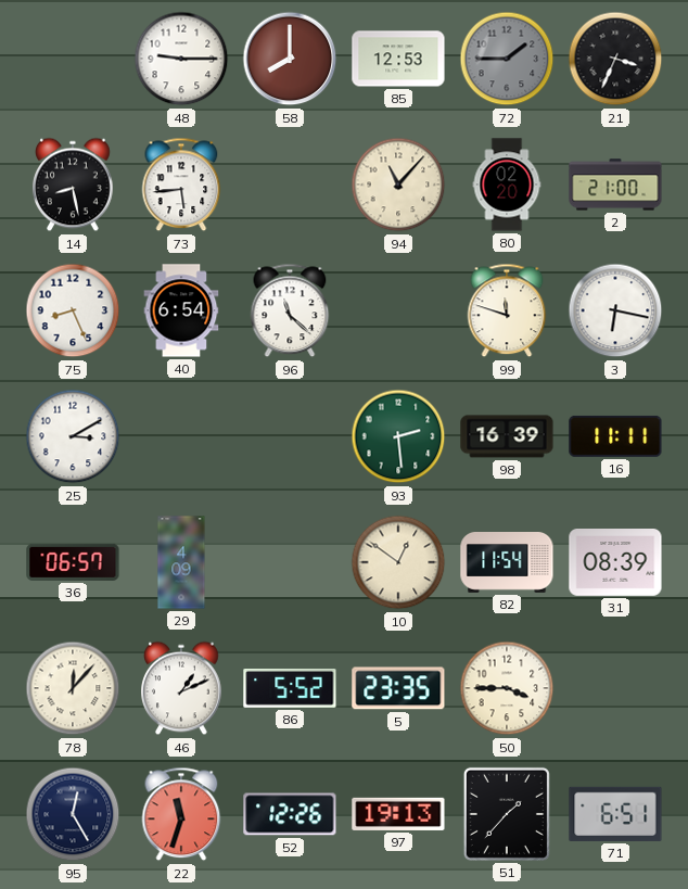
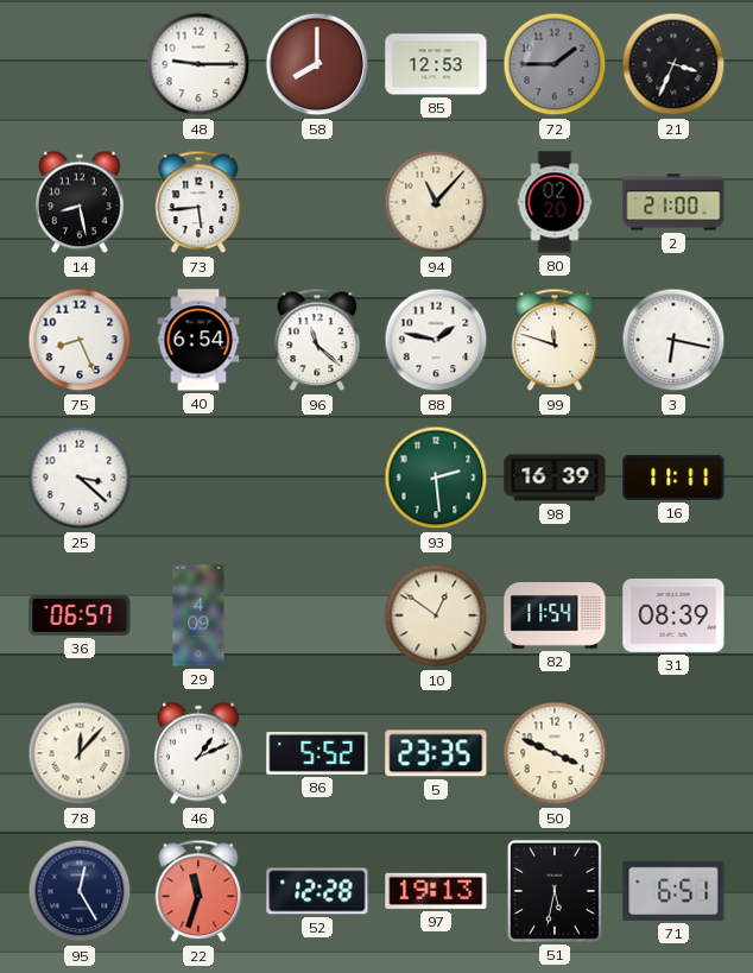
88: none -> 1:47
25: 3:10 -> 3:22
50: 3:45 -> 3:49
52: 12:26 -> 12:28
51: 1:37 -> 5:32
